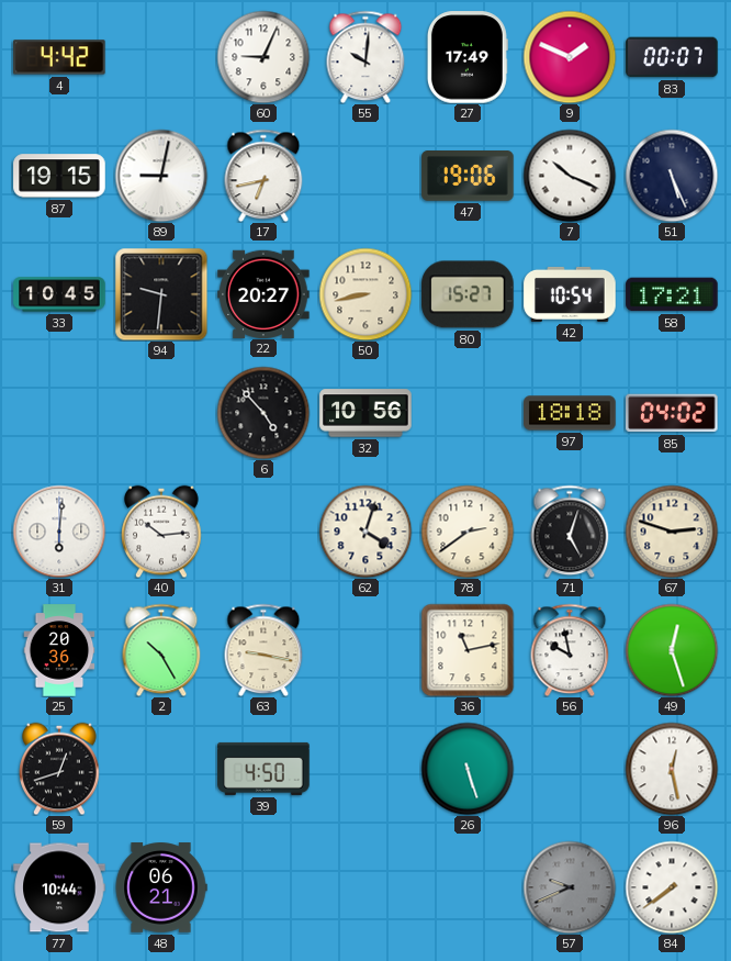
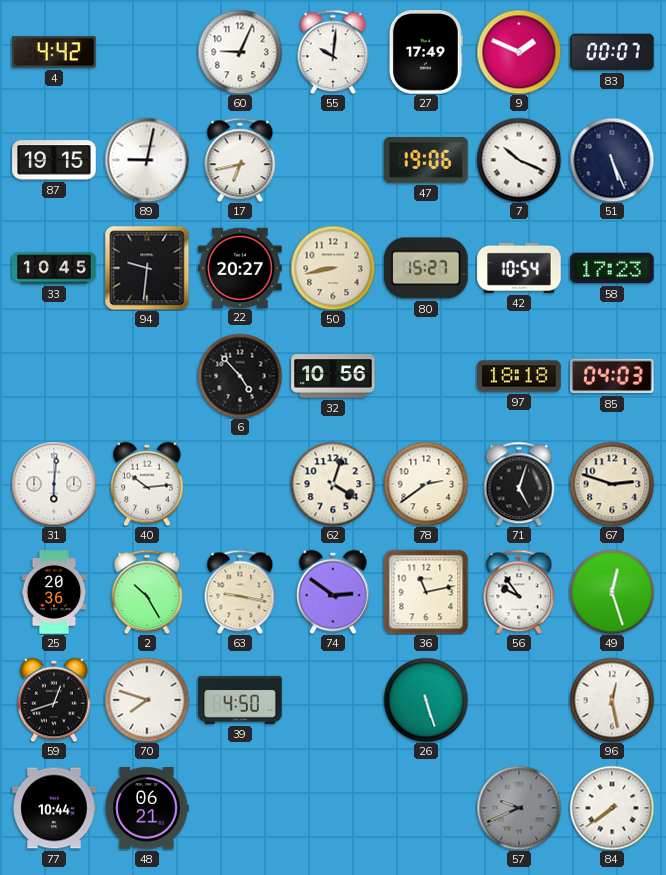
58: 17:21 -> 17:23
85: 04:02 -> 04:03
74: none -> 2:51
56: 9:58 -> 9:54
70: none -> 7:48
